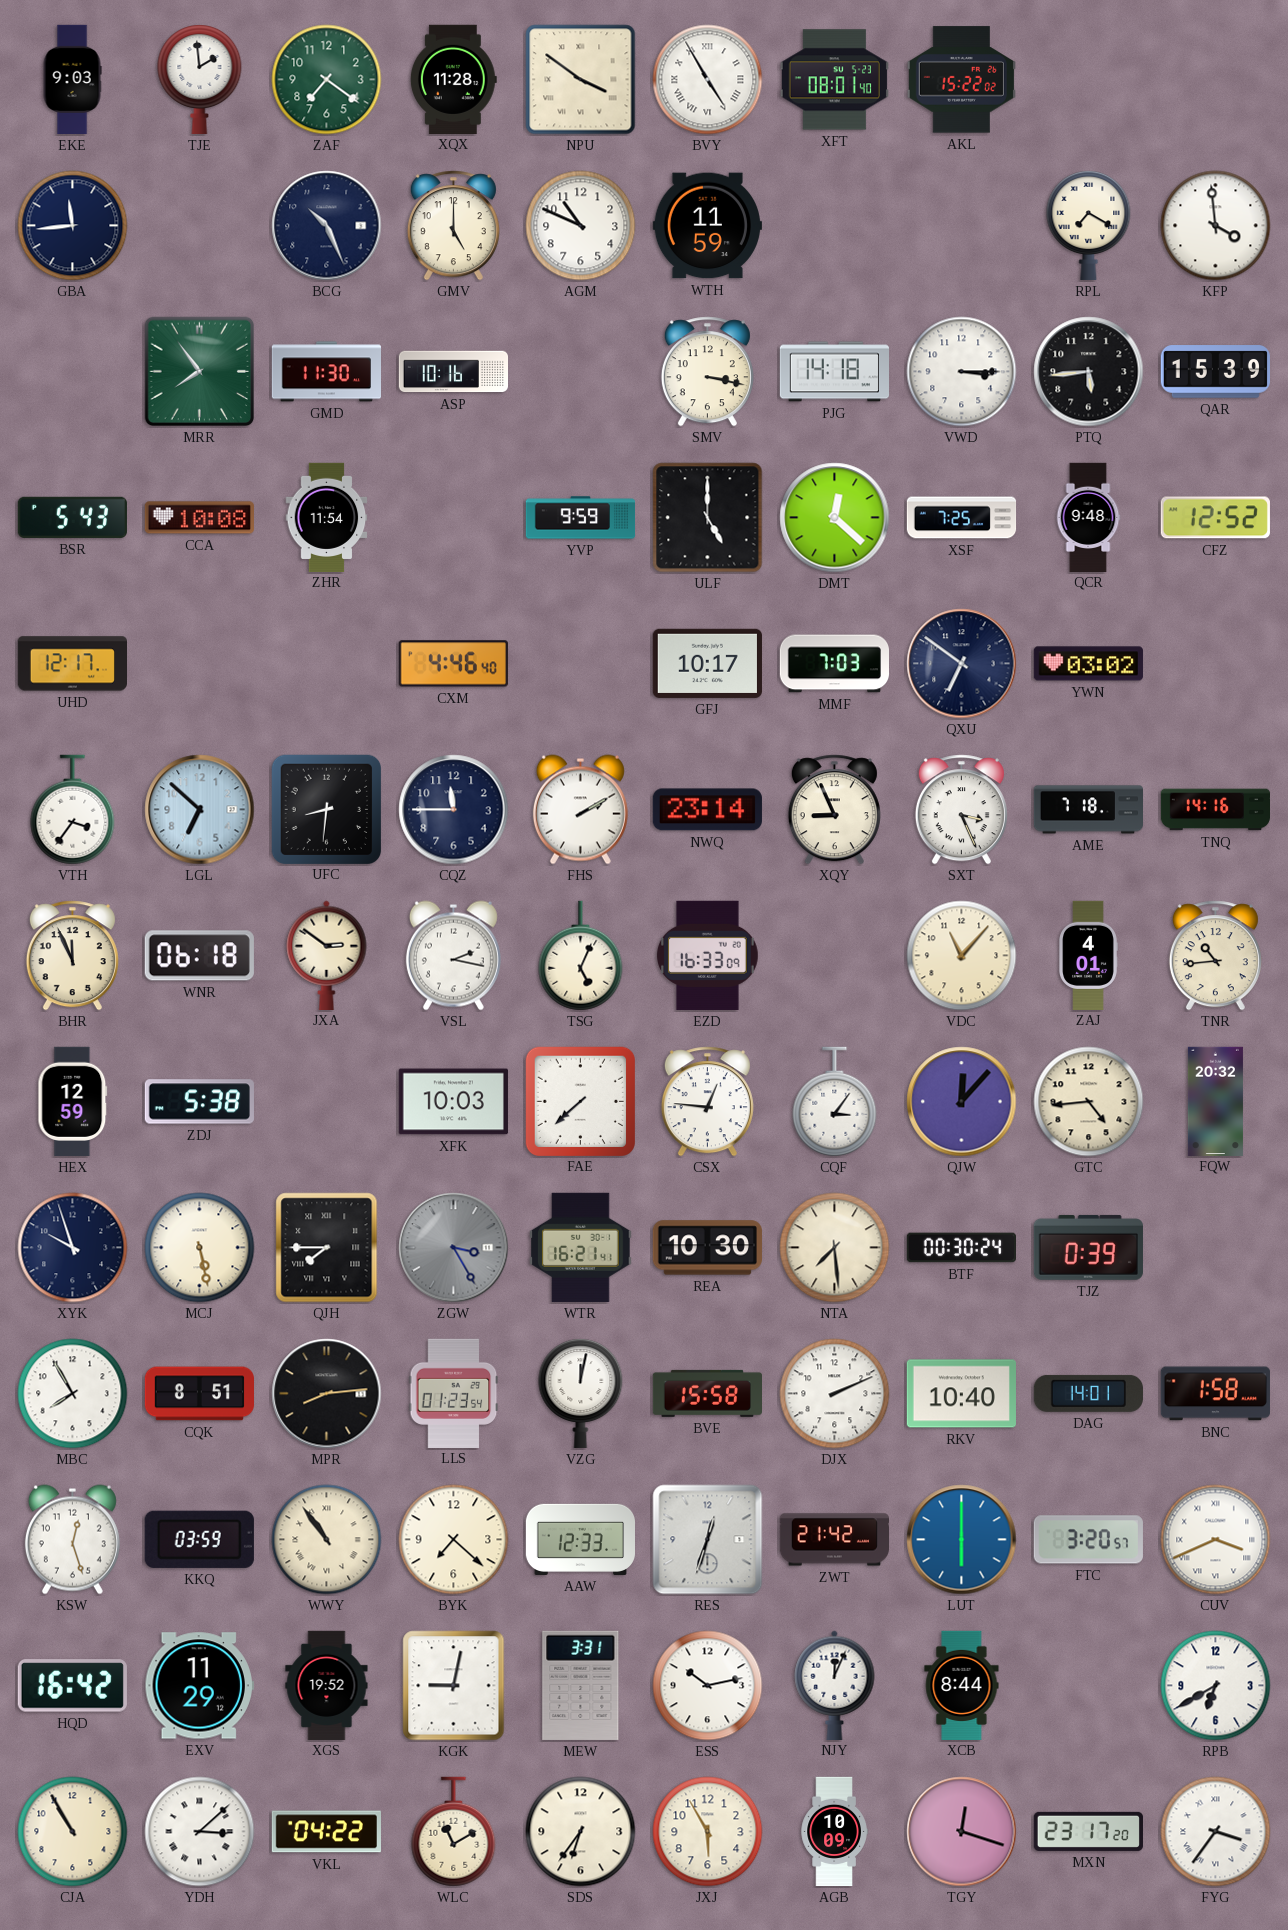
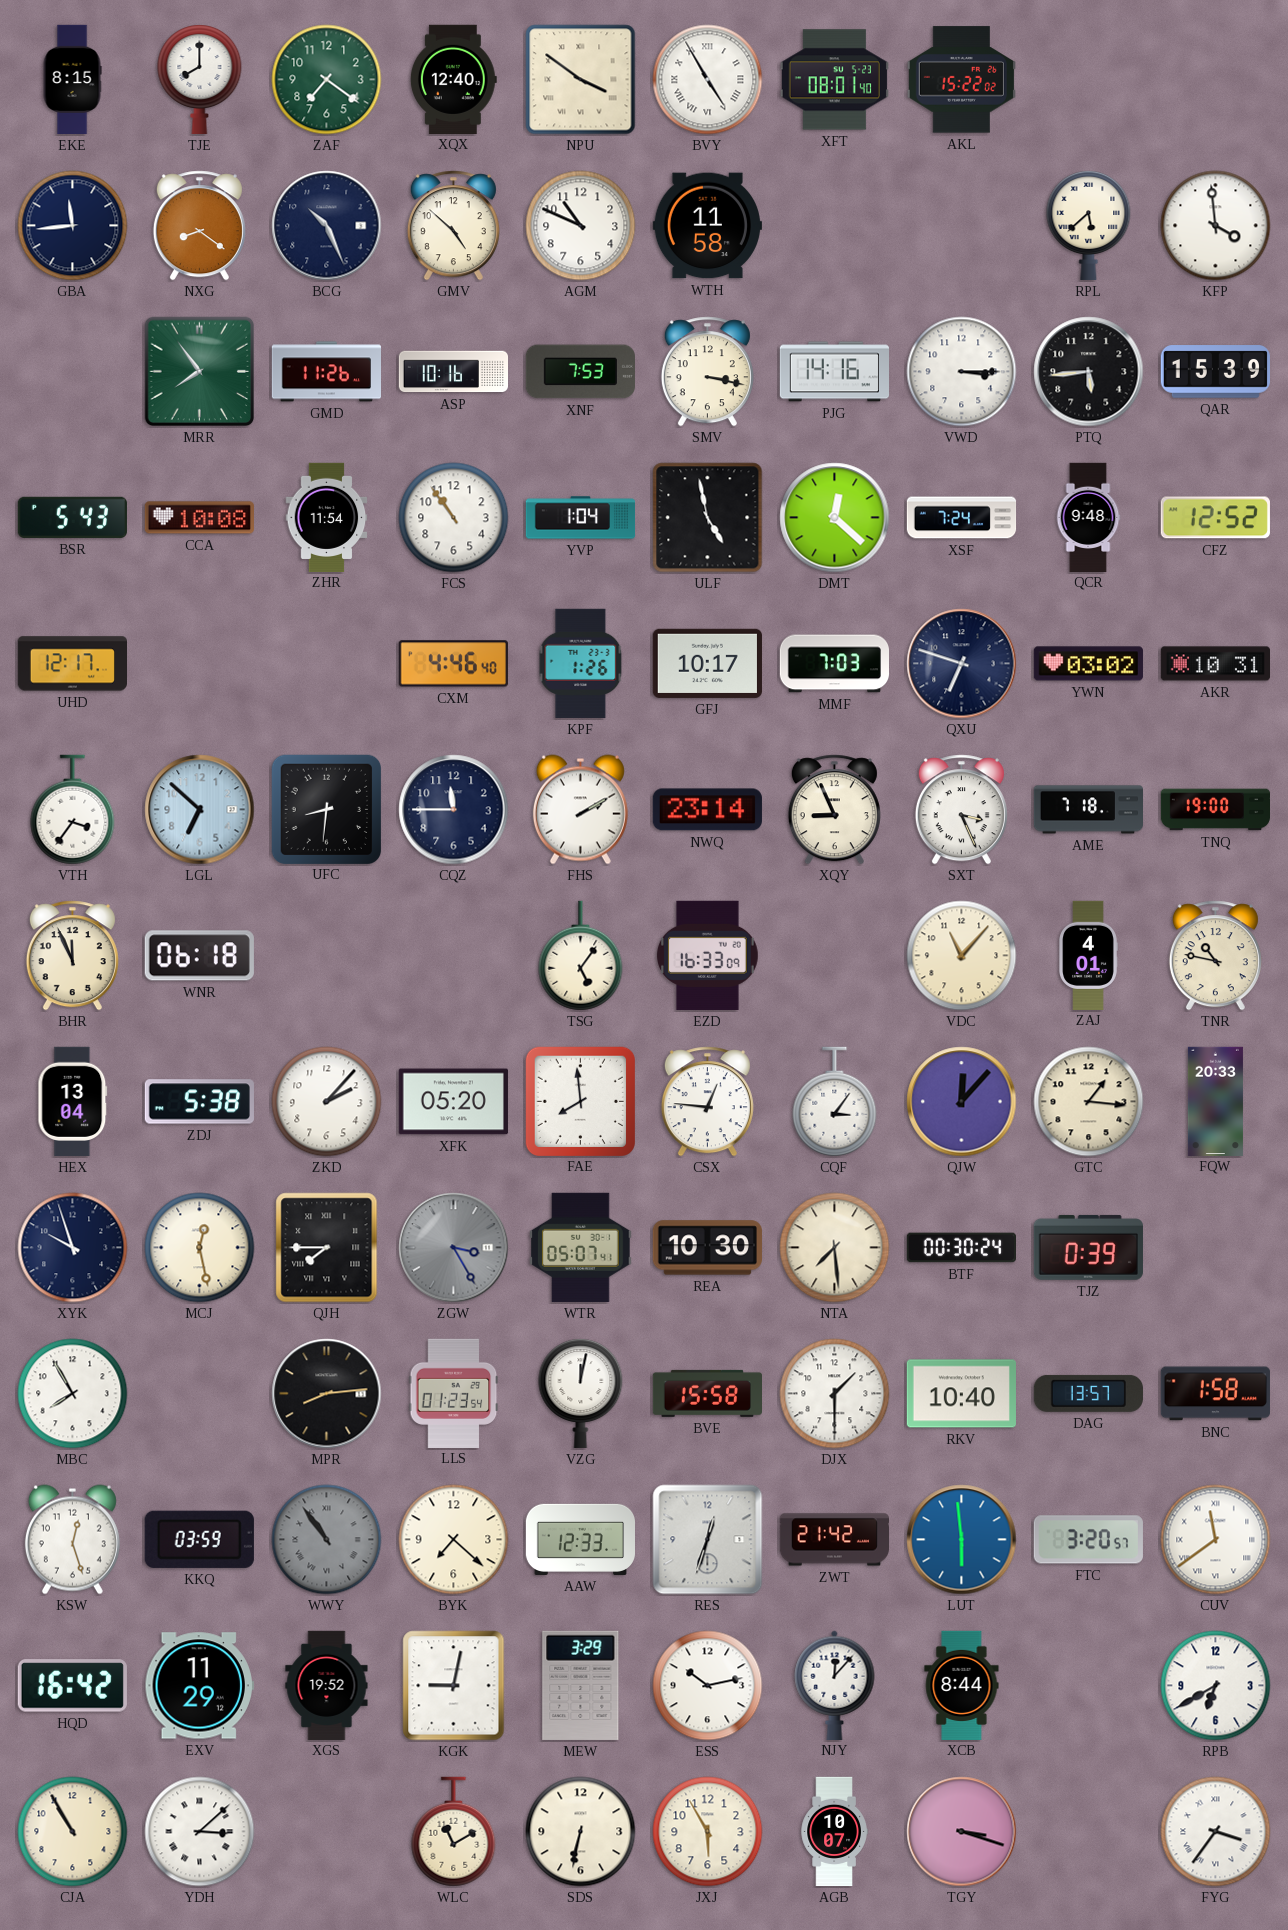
EKE: 9:03 -> 8:15
TJE: 1:59 -> 8:00
XQX: 11:28 -> 12:40
NXG: none -> 8:21
GMV: 5:00 -> 4:52
WTH: 11:59 -> 11:58
RPL: 7:20 -> 5:38
GMD: 11:30 -> 11:26
XNF: none -> 7:53
PJG: 14:18 -> 14:16
FCS: none -> 10:54
YVP: 9:59 -> 1:04
ULF: 5:00 -> 4:58
XSF: 7:25 -> 7:24
KPF: none -> 1:26
QXU: 6:51 -> 6:48
AKR: none -> 10:31
TNQ: 14:16 -> 19:00
JXA: 2:51 -> none
VSL: 2:17 -> none
TSG: 5:04 -> 5:06
TNR: 10:44 -> 10:47
HEX: 12:59 -> 13:04
ZKD: none -> 2:07
XFK: 10:03 -> 05:20
FAE: 7:38 -> 7:59
GTC: 4:44 -> 1:16
FQW: 20:32 -> 20:33
MCJ: 5:28 -> 12:28
WTR: 16:21 -> 05:07
CQK: 8:51 -> none
DJX: 2:11 -> 1:30
DAG: 14:01 -> 13:57
WWY dial: cream -> grey
LUT: 6:00 -> 5:59
CUV: 3:41 -> 11:39
MEW: 3:31 -> 3:29
NJY: 12:04 -> 12:07
VKL: 04:22 -> none
SDS: 6:36 -> 6:32
AGB: 10:09 -> 10:07
TGY: 12:18 -> 3:18
MXN: 23:17 -> none
